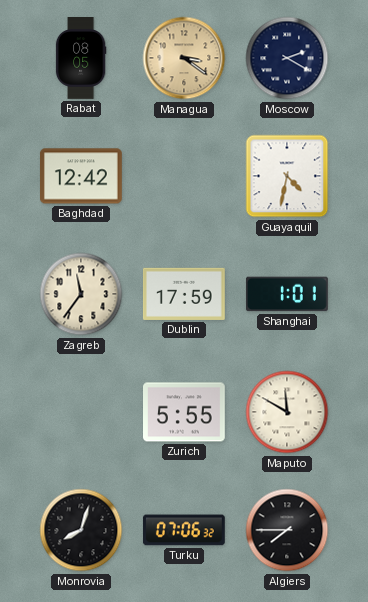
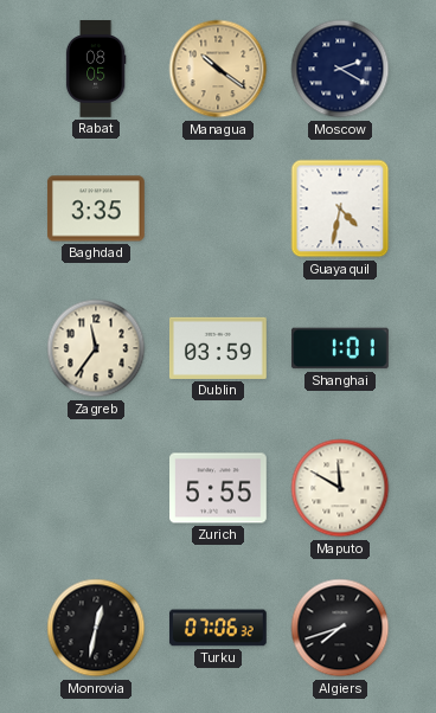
Managua: 3:21 -> 10:21
Baghdad: 12:42 -> 3:35
Dublin: 17:59 -> 03:59
Monrovia: 8:03 -> 12:32
Algiers: 7:45 -> 7:42
